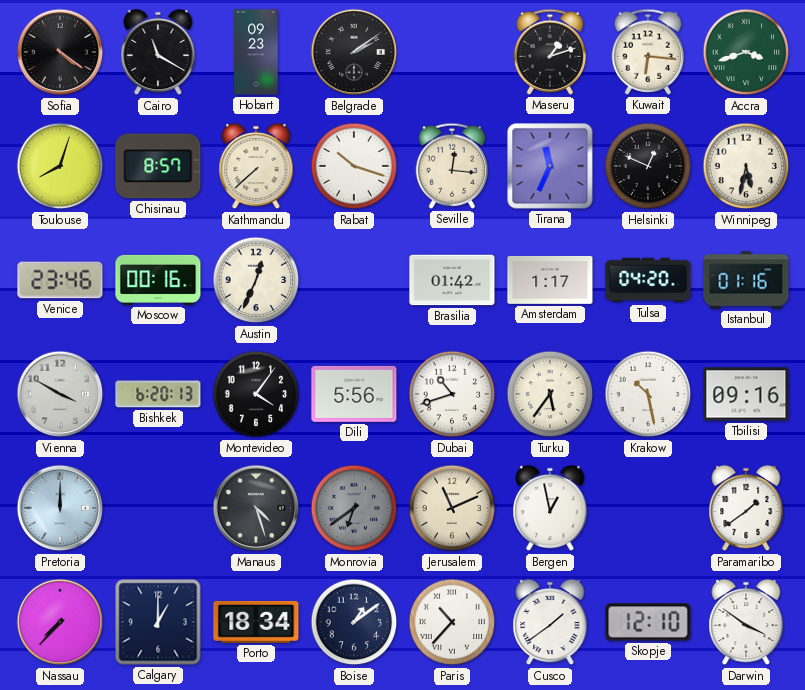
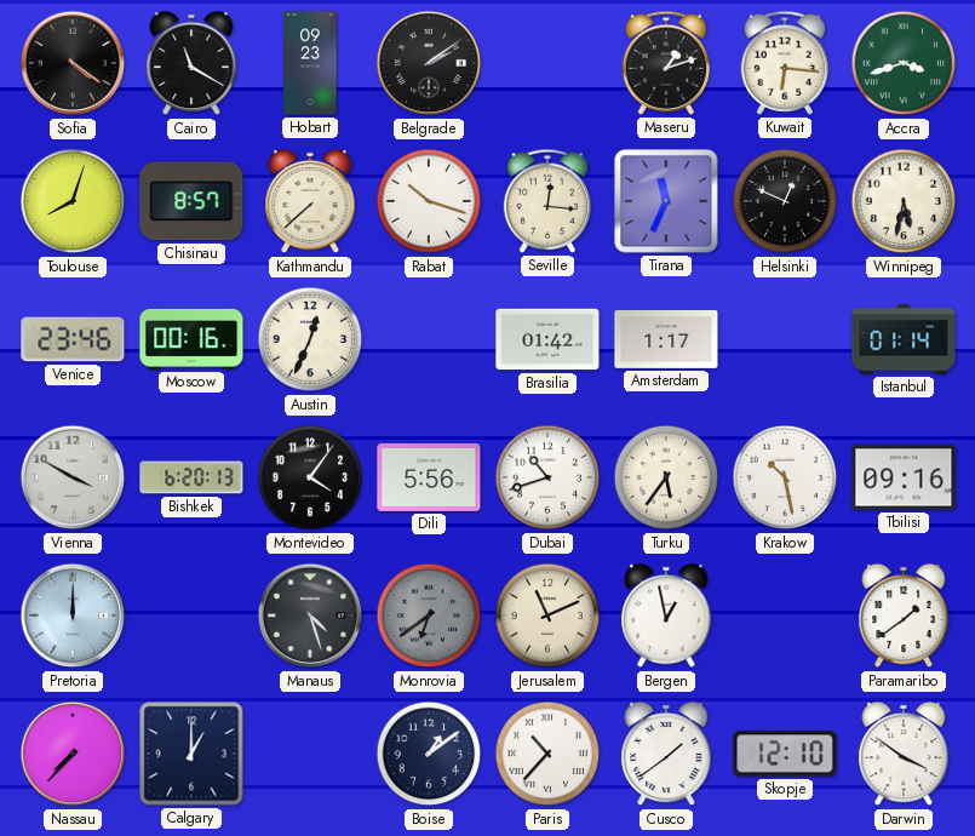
Tulsa: 04:20 -> none
Istanbul: 01:16 -> 01:14
Porto: 18:34 -> none
